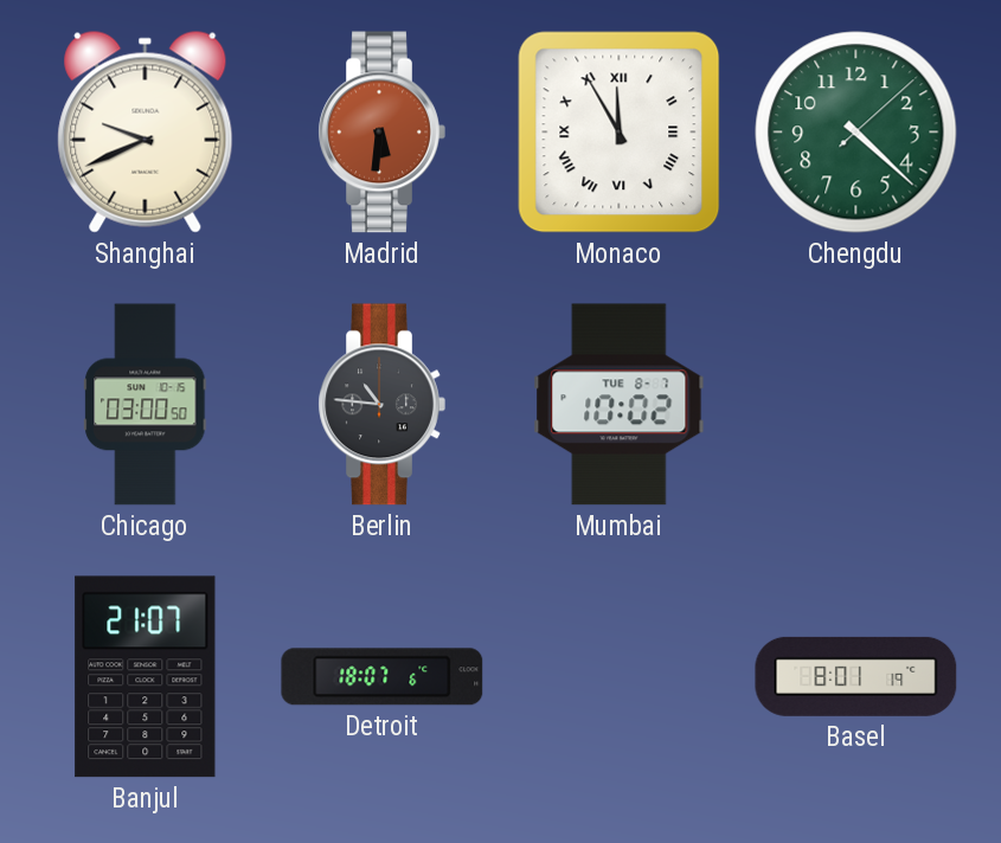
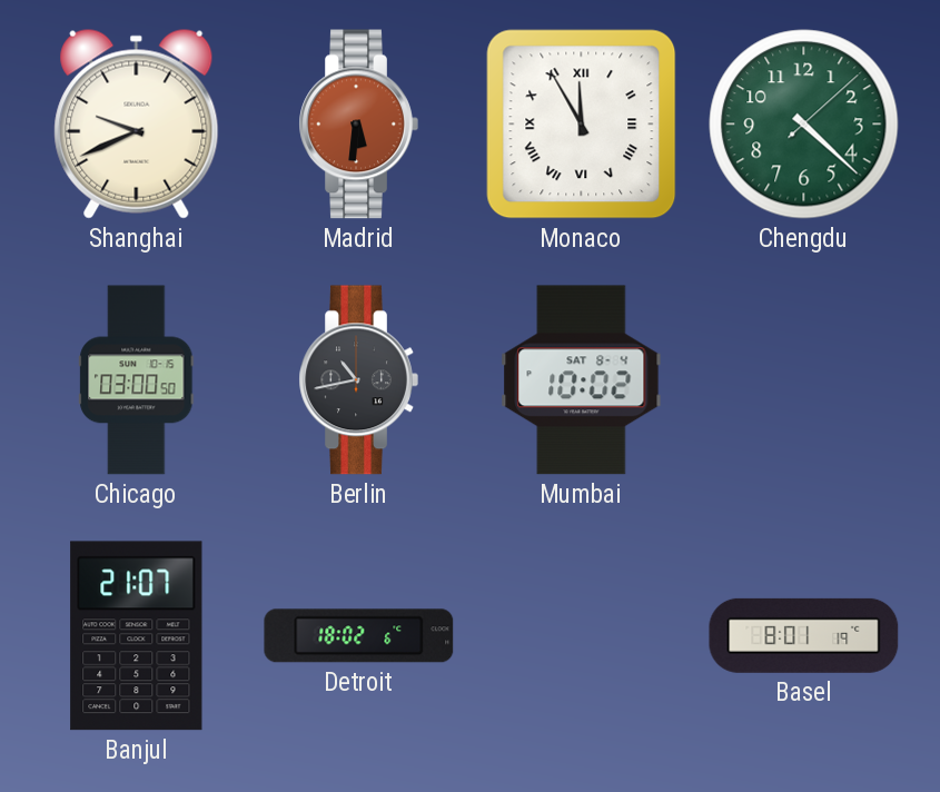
Berlin: 10:46 -> 10:43
Mumbai date: TUE 8-7 -> SAT 8-4
Detroit: 18:07 -> 18:02
